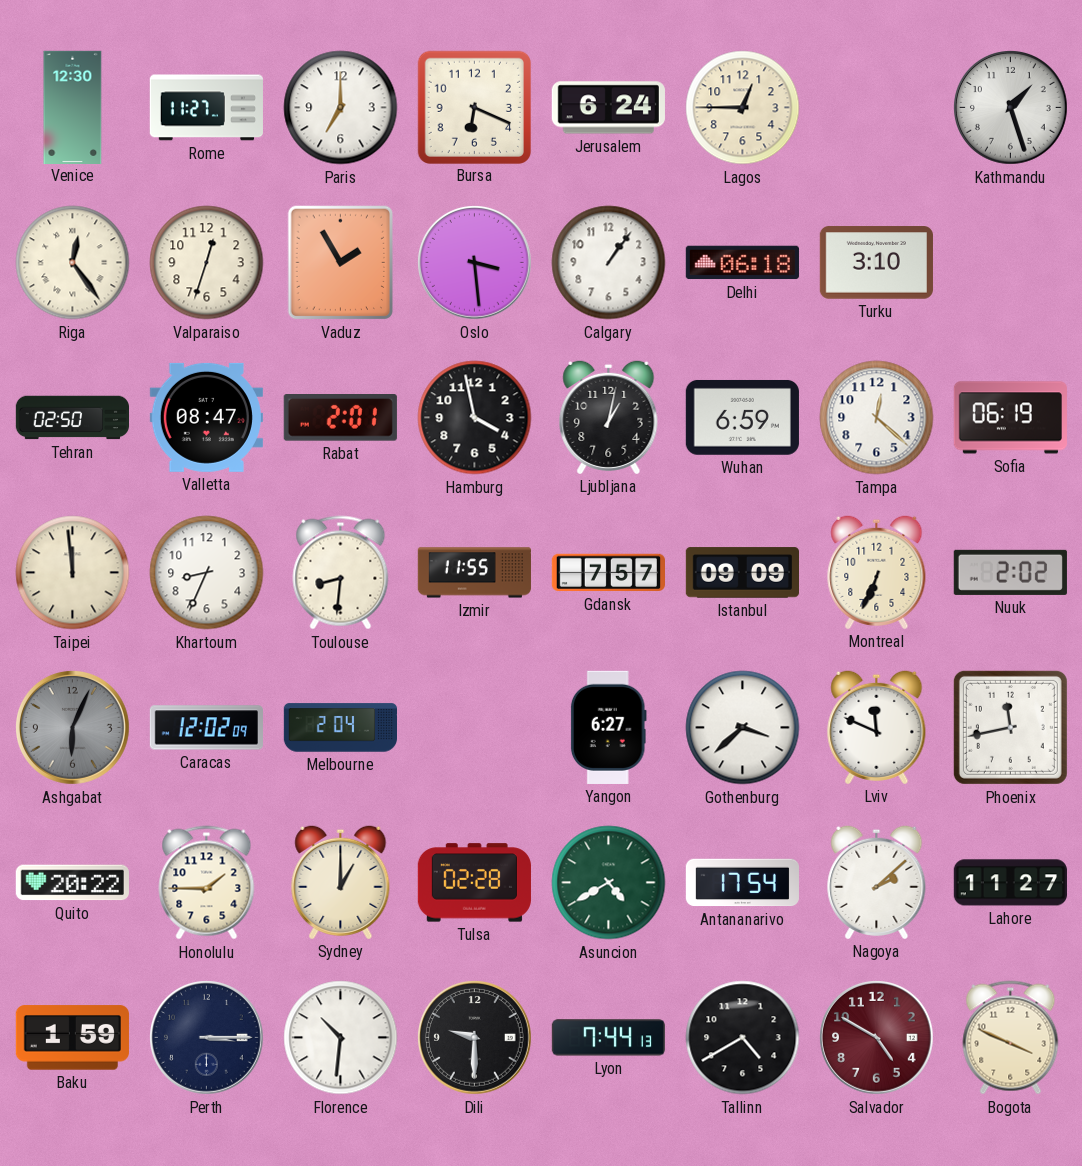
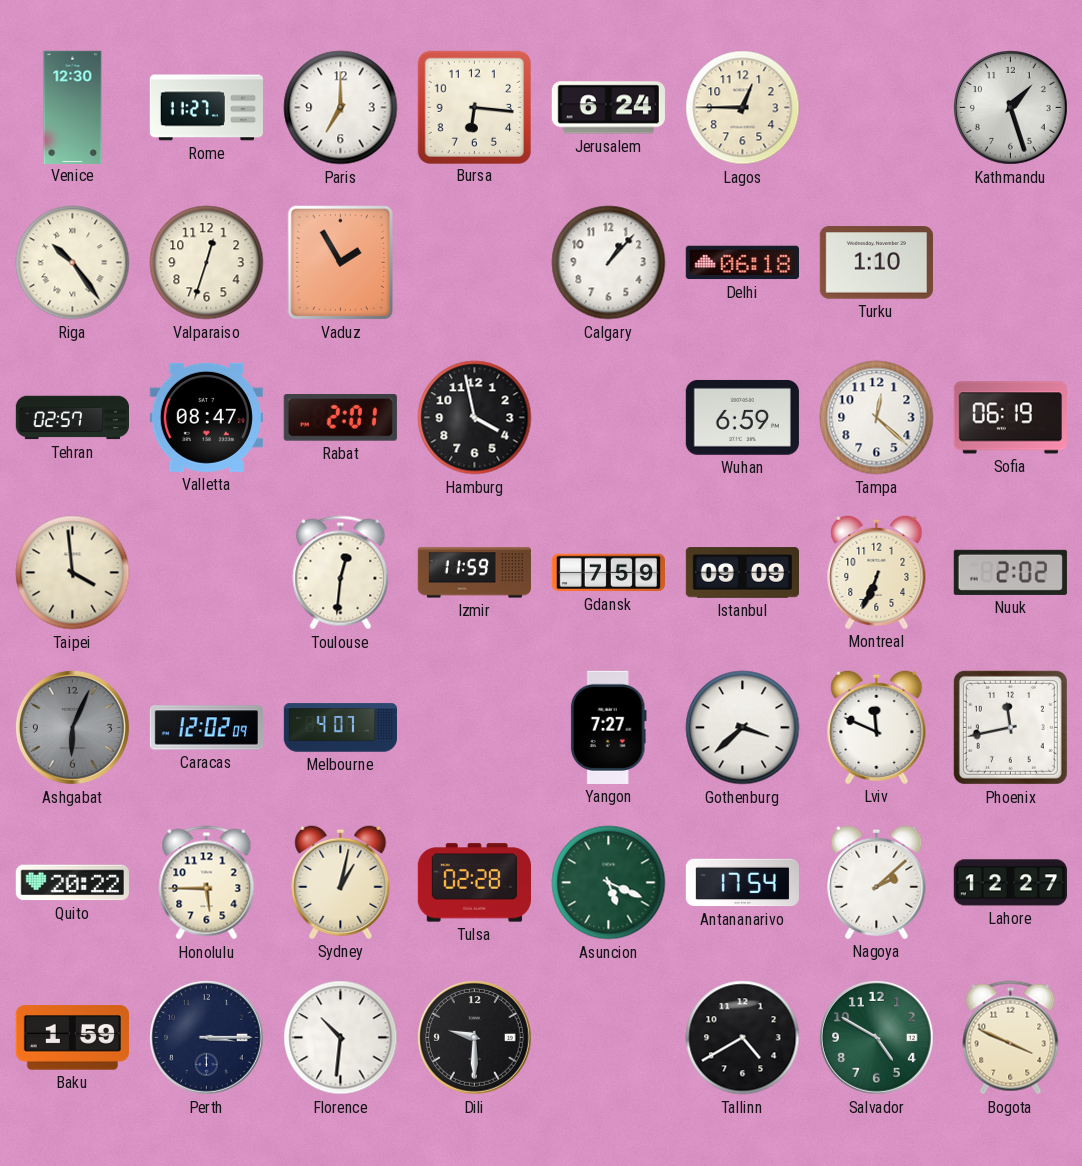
Bursa: 6:19 -> 6:16
Riga: 12:24 -> 10:24
Oslo: 3:29 -> none
Calgary: 1:06 -> 1:07
Turku: 3:10 -> 1:10
Tehran: 02:50 -> 02:57
Ljubljana: 1:02 -> none
Taipei: 11:59 -> 3:59
Khartoum: 8:34 -> none
Toulouse: 8:31 -> 12:31
Izmir: 11:55 -> 11:59
Gdansk: 7:57 -> 7:59
Melbourne: 2:04 -> 4:07
Yangon: 6:27 -> 7:27
Honolulu: 1:45 -> 5:45
Sydney: 1:00 -> 1:02
Asuncion: 4:40 -> 5:19
Lahore: 11:27 -> 12:27
Lyon: 7:44 -> none
Salvador dial: burgundy -> green
